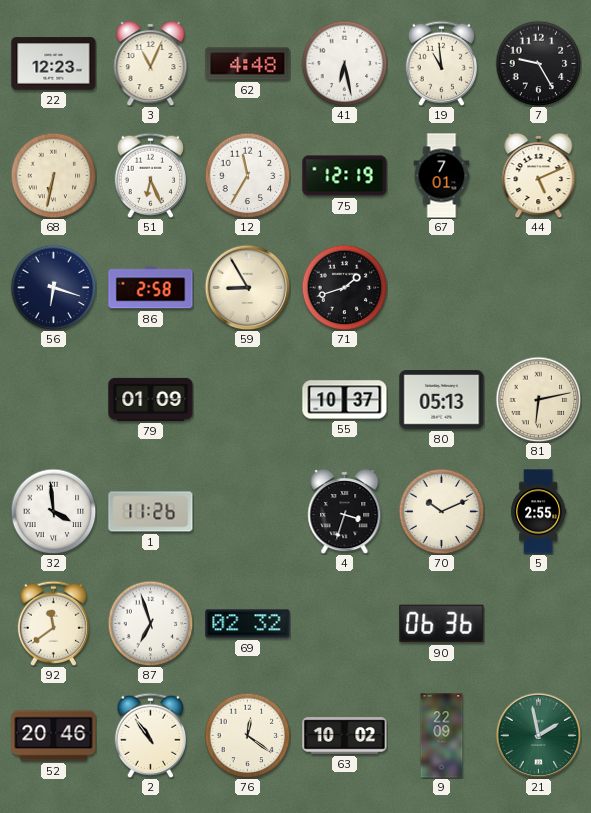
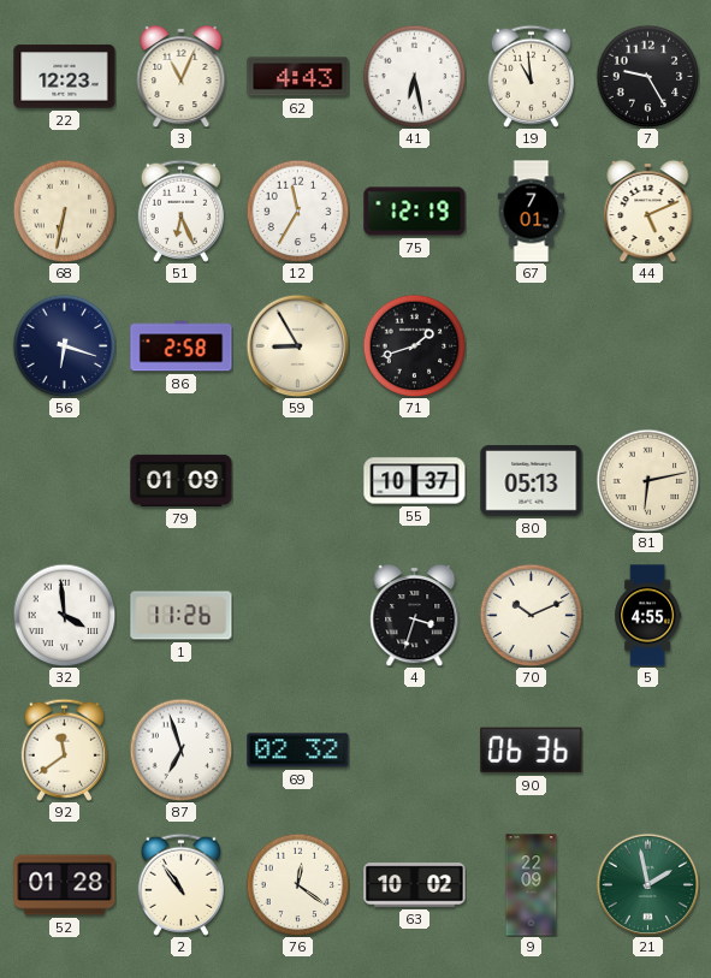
62: 4:48 -> 4:43
5: 2:55 -> 4:55
52: 20:46 -> 01:28
